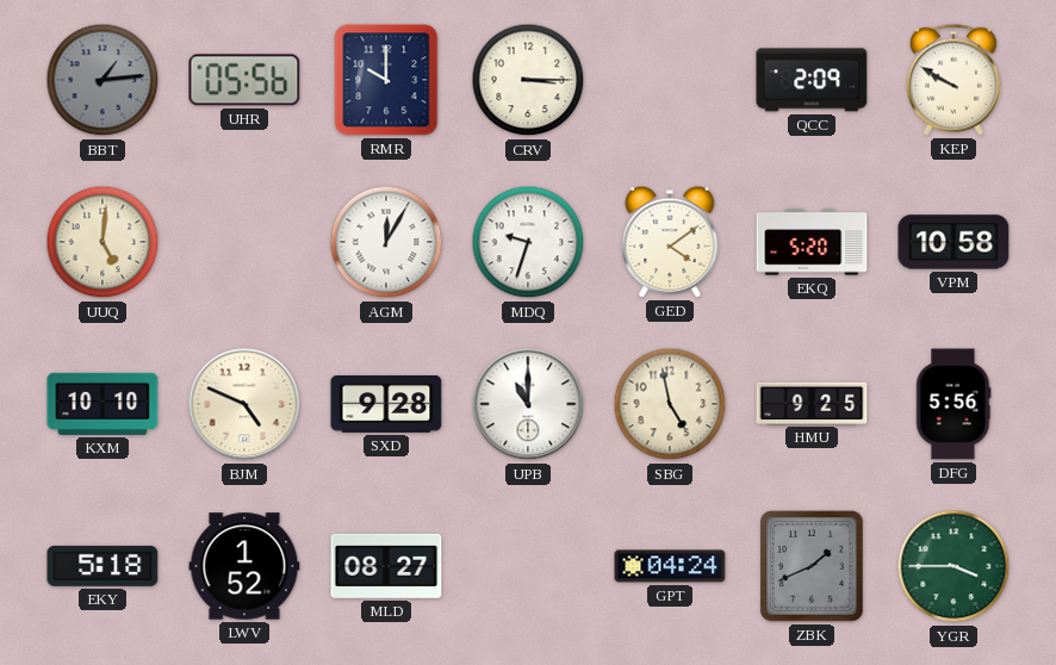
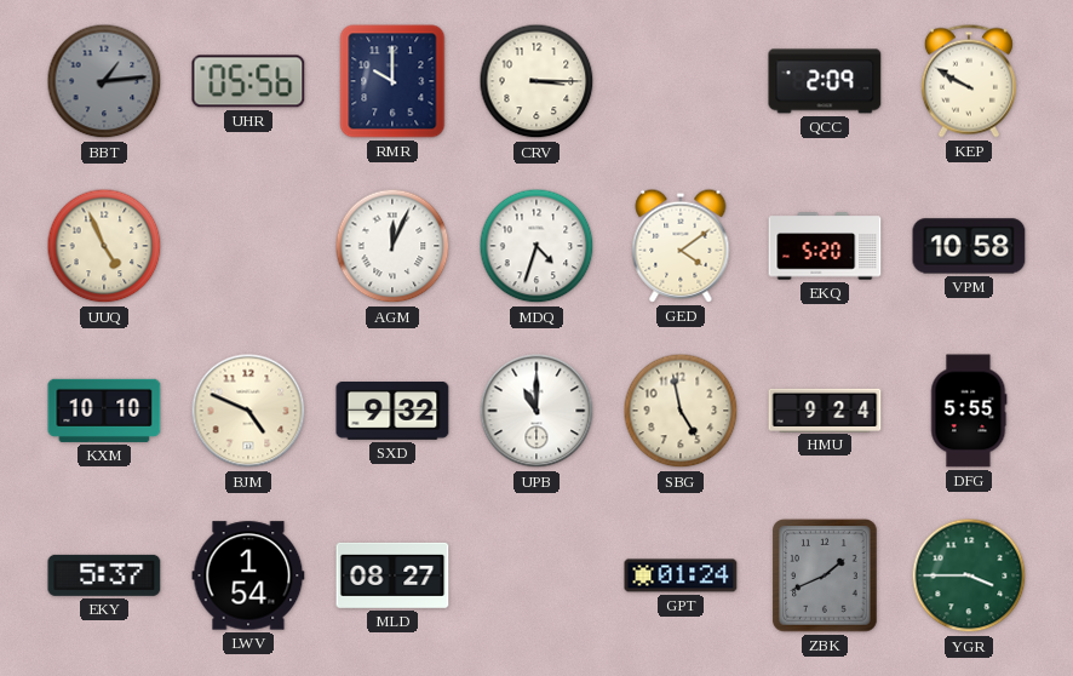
UUQ: 5:01 -> 4:56
AGM: 12:05 -> 12:04
MDQ: 9:33 -> 4:33
SXD: 9:28 -> 9:32
HMU: 9:25 -> 9:24
DFG: 5:56 -> 5:55
EKY: 5:18 -> 5:37
LWV: 1:52 -> 1:54
GPT: 04:24 -> 01:24
